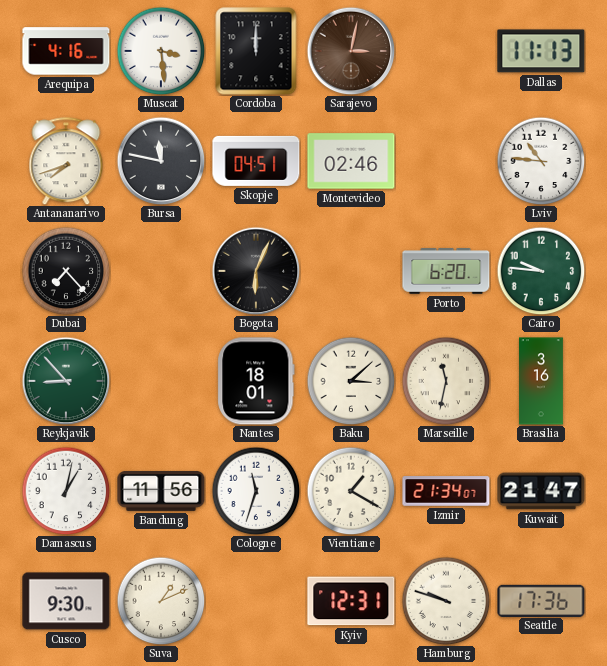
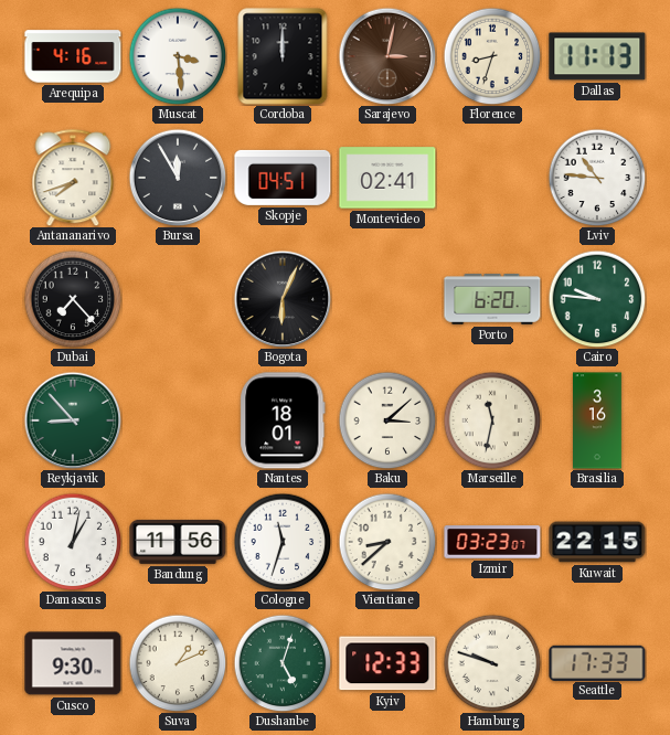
Florence: none -> 8:33
Bursa: 11:47 -> 11:55
Montevideo: 02:46 -> 02:41
Vientiane: 1:20 -> 8:38
Izmir: 21:34 -> 03:23
Kuwait: 21:47 -> 22:15
Dushanbe: none -> 5:03
Kyiv: 12:31 -> 12:33
Seattle: 17:36 -> 17:33
